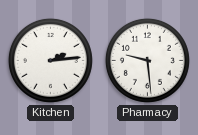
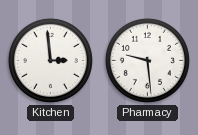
Kitchen: 2:14 -> 2:59
